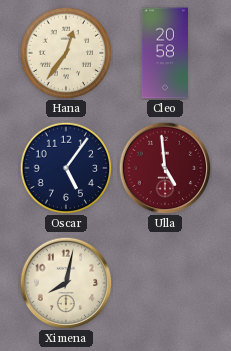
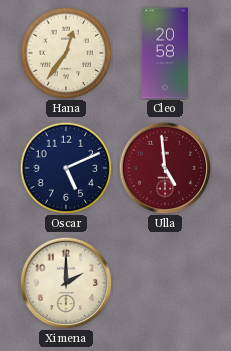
Oscar: 5:06 -> 5:11
Ximena: 8:02 -> 2:00
